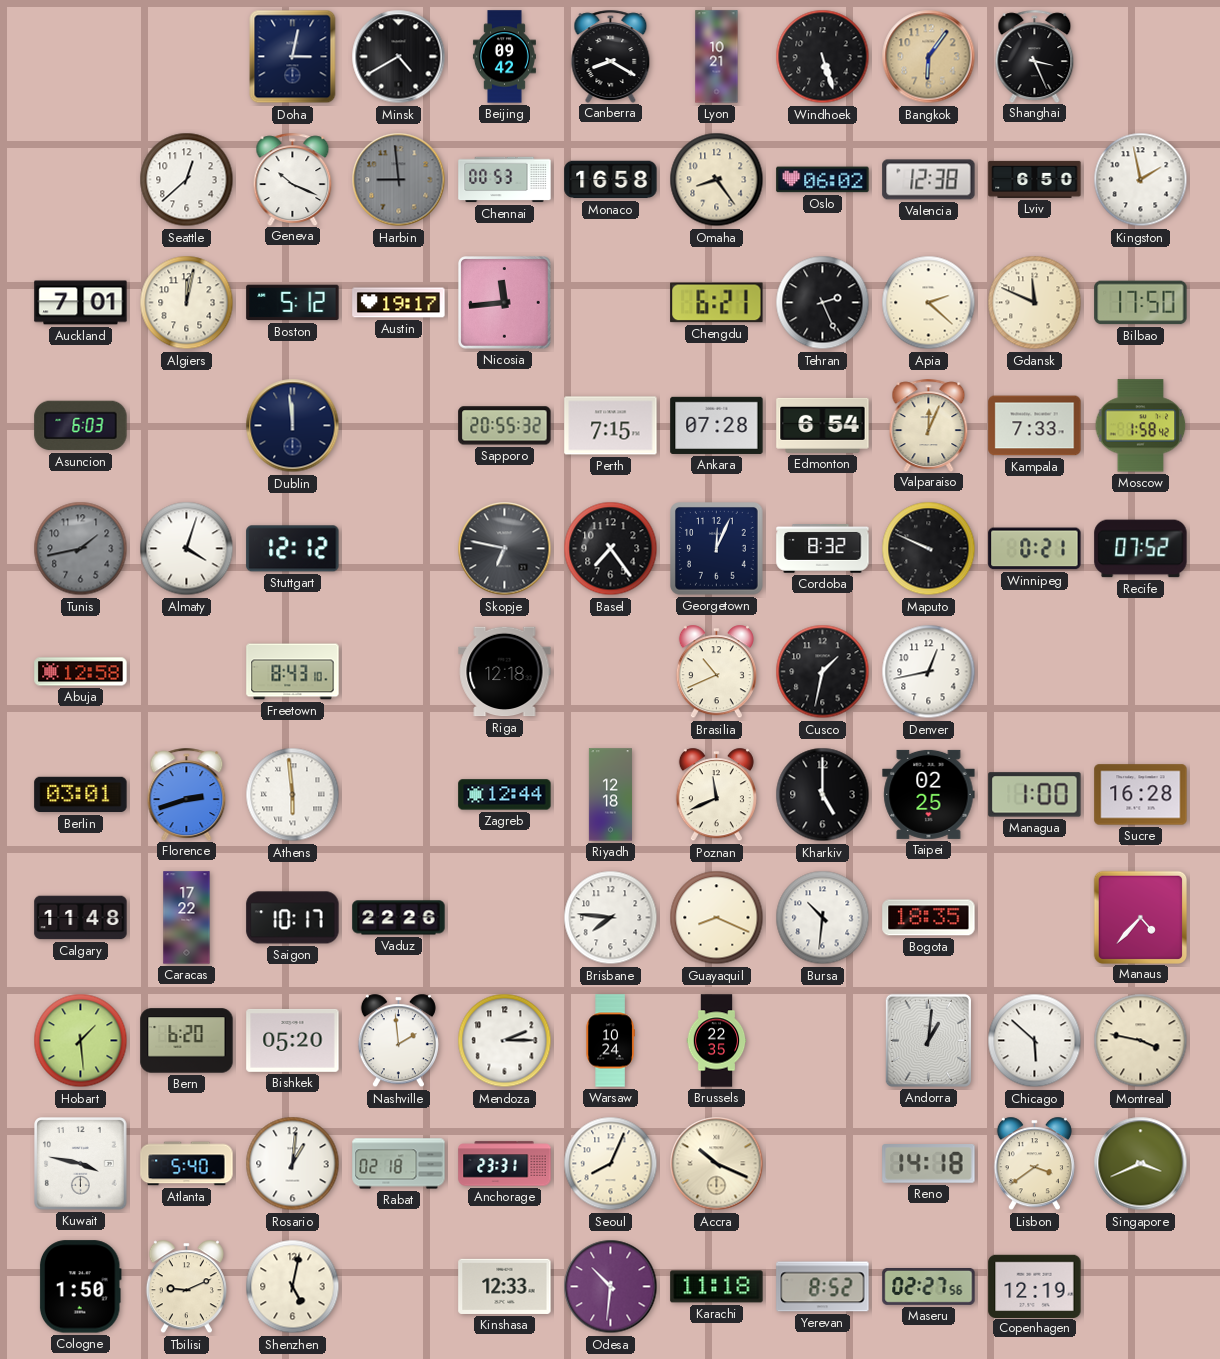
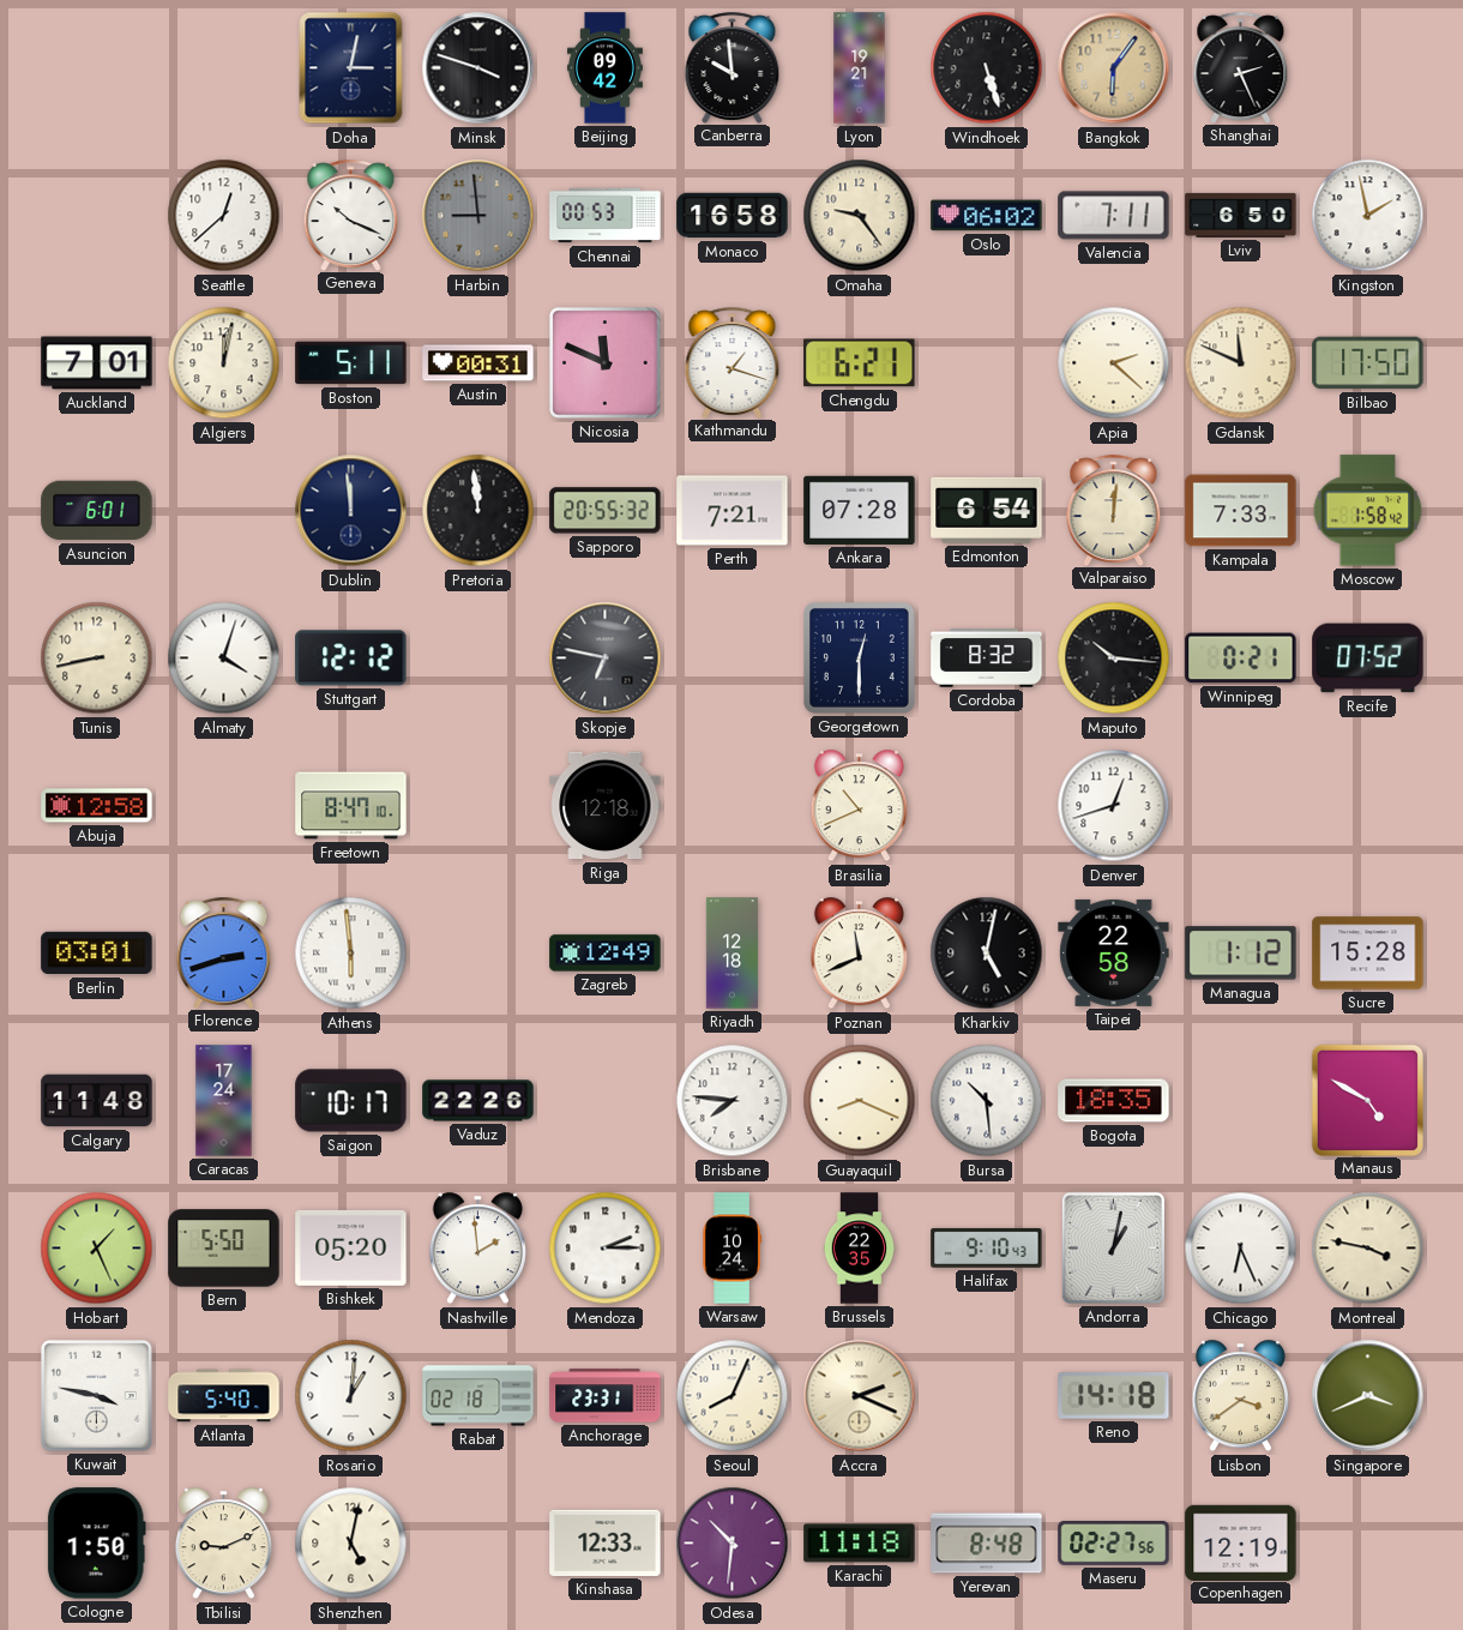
Minsk: 4:40 -> 3:48
Canberra: 8:20 -> 9:59
Lyon: 10:21 -> 19:21
Shanghai: 3:26 -> 2:26
Omaha: 8:24 -> 9:24
Valencia: 12:38 -> 7:11
Boston: 5:12 -> 5:11
Austin: 19:17 -> 00:31
Nicosia: 11:44 -> 11:49
Kathmandu: none -> 1:18
Tehran: 2:26 -> none
Asuncion: 6:03 -> 6:01
Pretoria: none -> 11:59
Perth: 7:15 -> 7:21
Valparaiso: 12:04 -> 12:01
Tunis: 1:43 -> 8:43
Tunis dial: grey -> cream
Basel: 7:24 -> none
Georgetown: 12:04 -> 12:30
Maputo: 9:49 -> 10:16
Freetown: 8:43 -> 8:47
Cusco: 1:32 -> none
Denver: 12:43 -> 12:42
Zagreb: 12:44 -> 12:49
Kharkiv: 5:00 -> 5:02
Taipei: 02:25 -> 22:58
Managua: 1:00 -> 1:12
Sucre: 16:28 -> 15:28
Caracas: 17:22 -> 17:24
Bursa: 10:31 -> 10:29
Manaus: 4:37 -> 4:50
Hobart: 1:29 -> 1:26
Bern: 6:20 -> 5:50
Halifax: none -> 9:10
Andorra: 1:01 -> 1:02
Chicago: 5:52 -> 6:26
Accra: 10:19 -> 2:19
Yerevan: 8:52 -> 8:48
